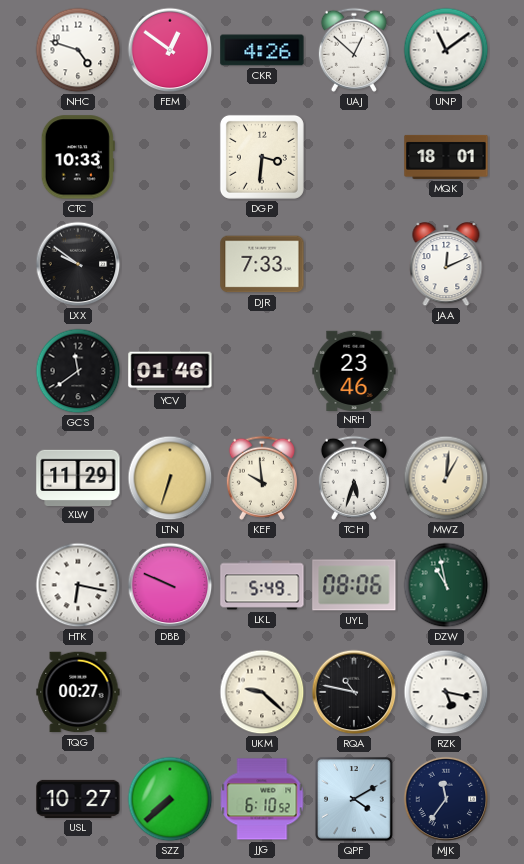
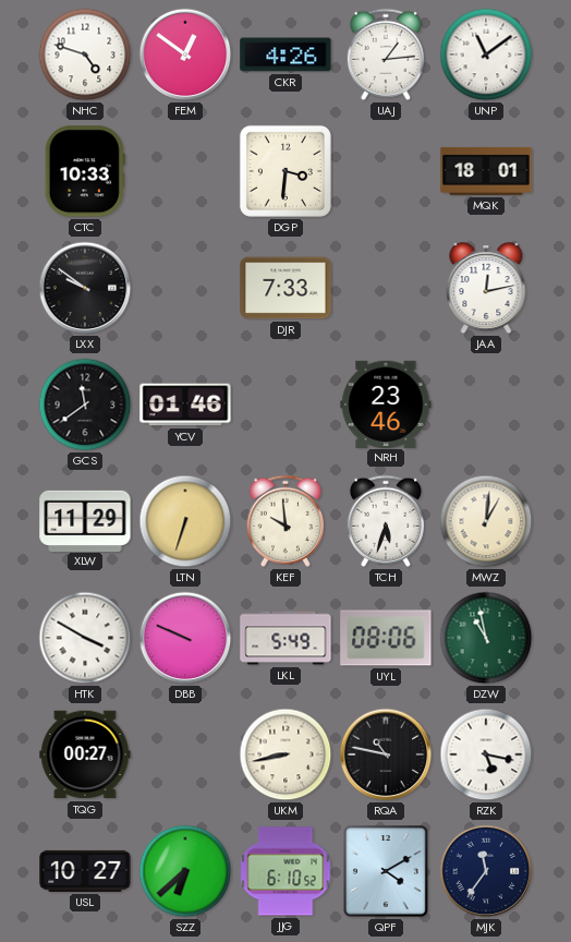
UAJ: 12:52 -> 1:14
JAA: 12:11 -> 12:13
HTK: 6:17 -> 3:50
UKM: 9:22 -> 8:43
SZZ: 7:38 -> 6:38
